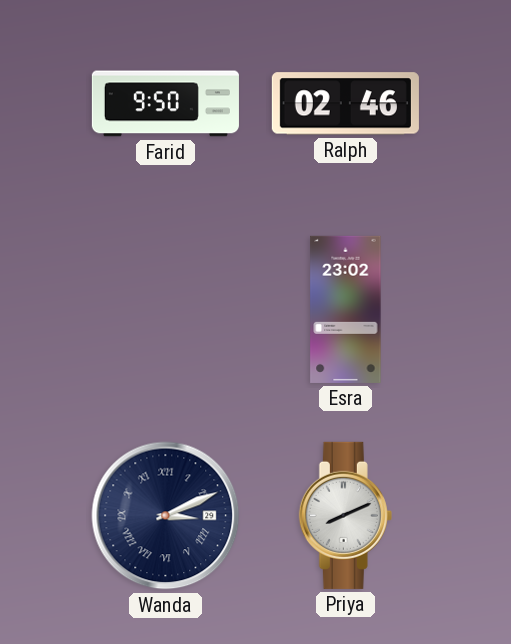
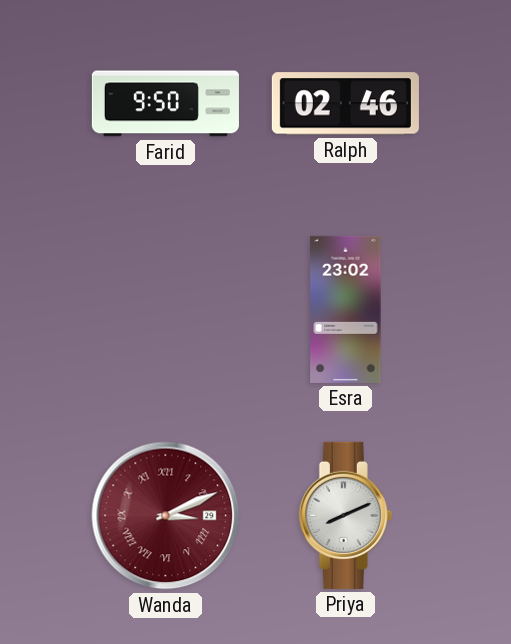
Wanda dial: navy -> burgundy
